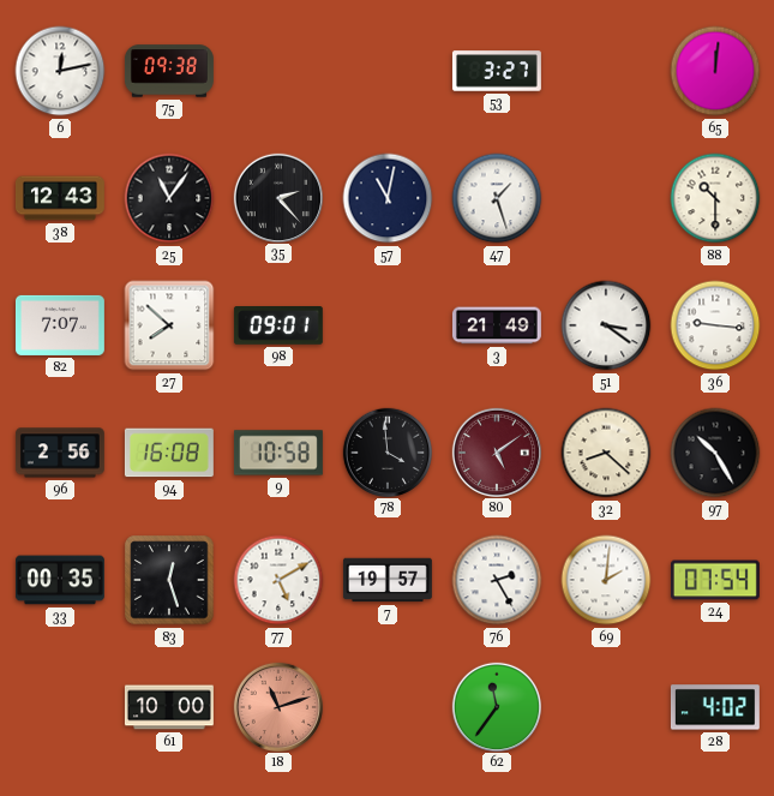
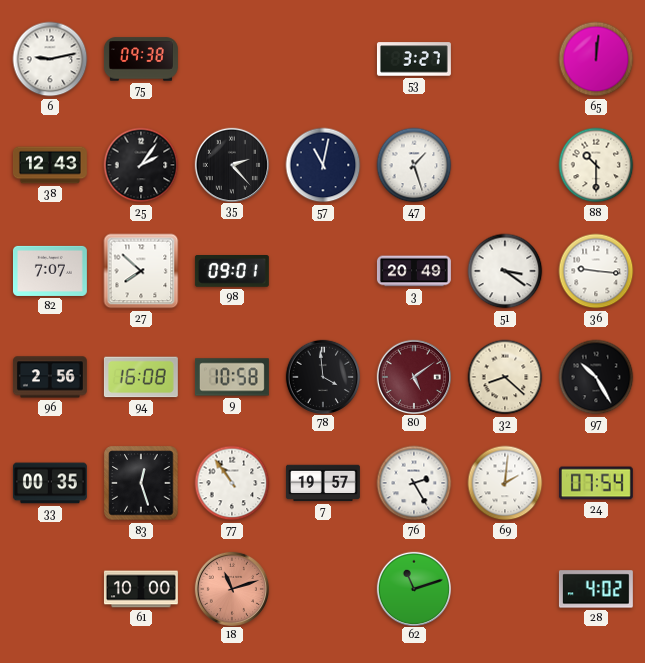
6: 12:13 -> 9:13
25: 11:06 -> 2:06
3: 21:49 -> 20:49
77: 5:10 -> 10:54
62: 11:36 -> 11:12
